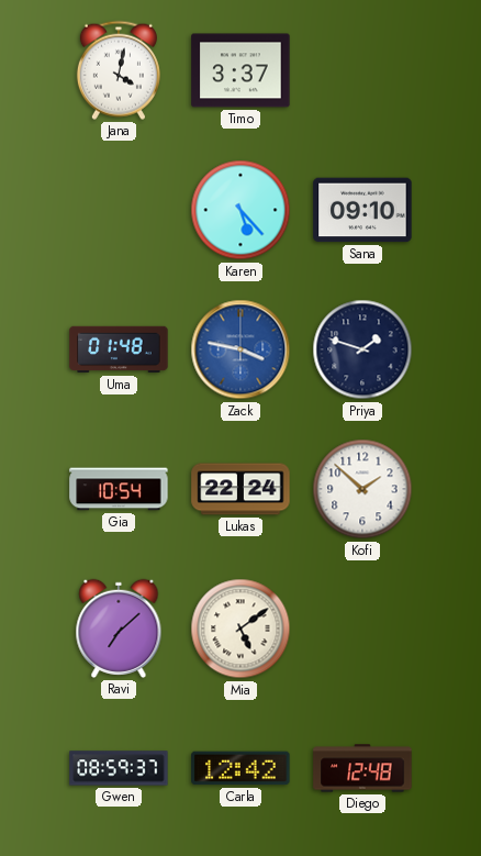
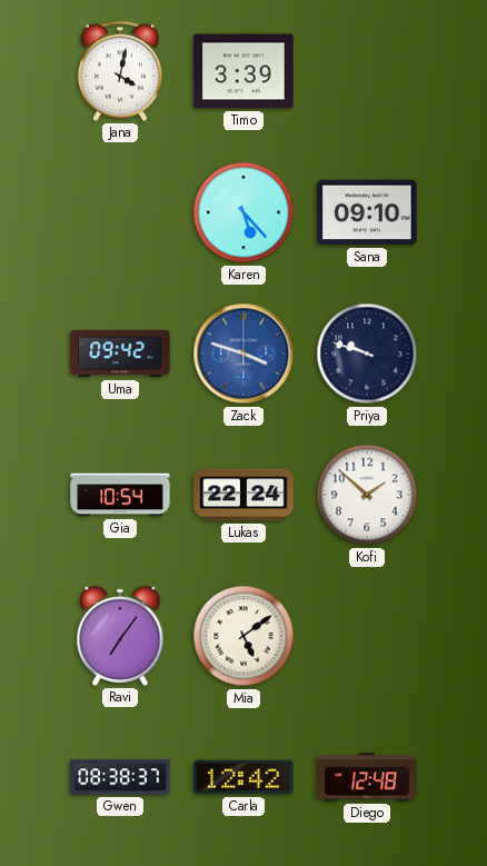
Timo: 3:37 -> 3:39
Uma: 01:48 -> 09:42
Zack: 3:47 -> 3:48
Priya: 1:48 -> 9:48
Ravi: 7:08 -> 7:06
Gwen: 08:59 -> 08:38
